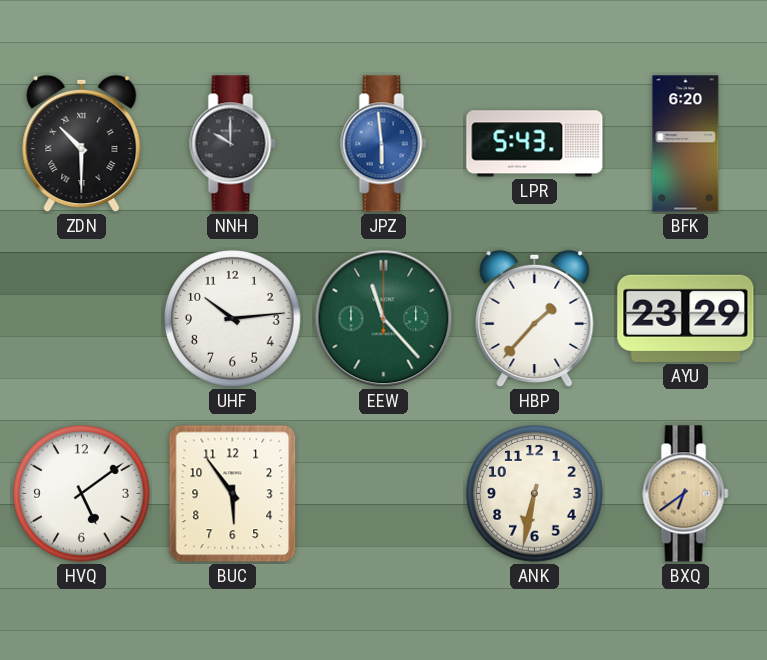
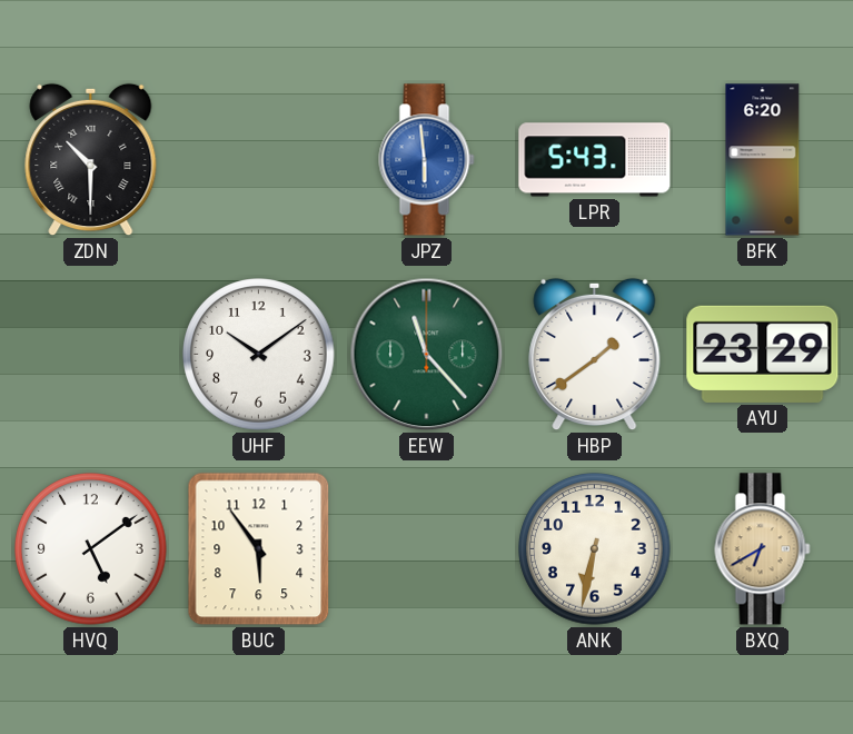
NNH: 10:00 -> none
UHF: 10:14 -> 10:09
HBP: 1:37 -> 1:39
BXQ: 6:39 -> 6:40
